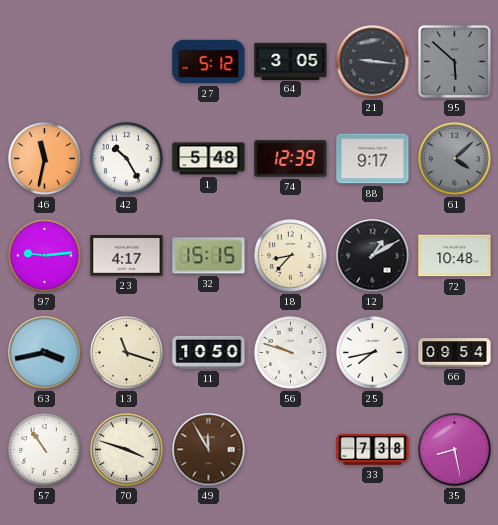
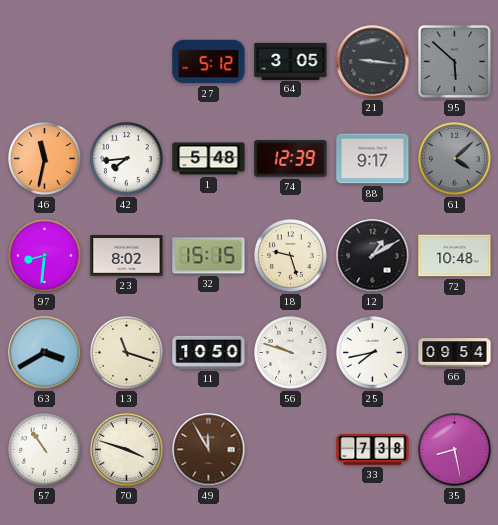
42: 10:25 -> 7:44
97: 9:14 -> 8:31
23: 4:17 -> 8:02
18: 8:37 -> 9:27
63: 3:43 -> 3:40
